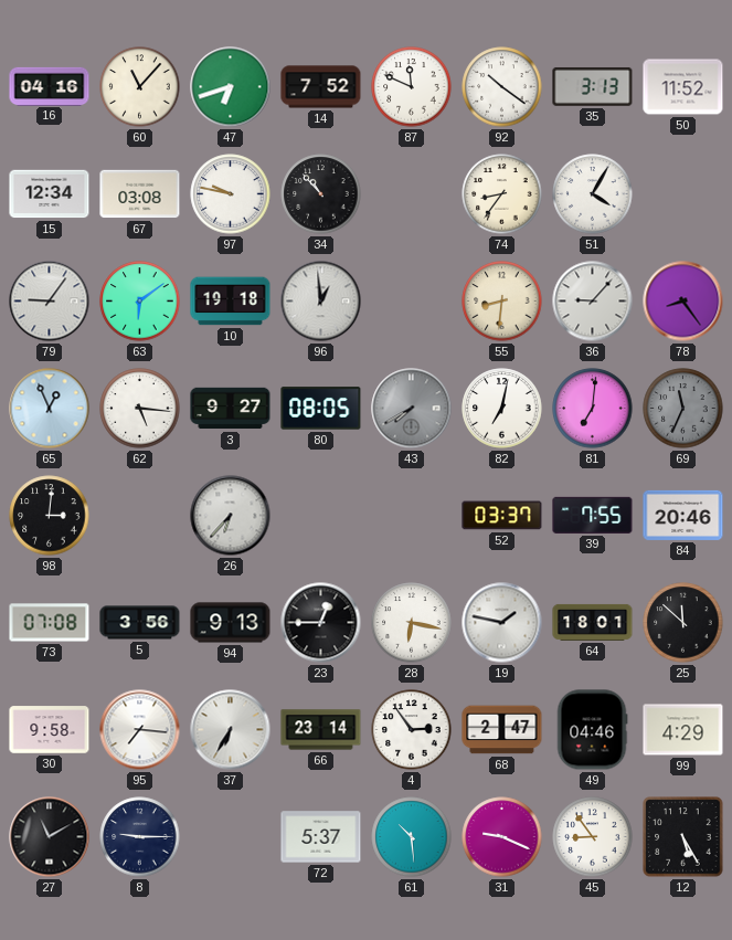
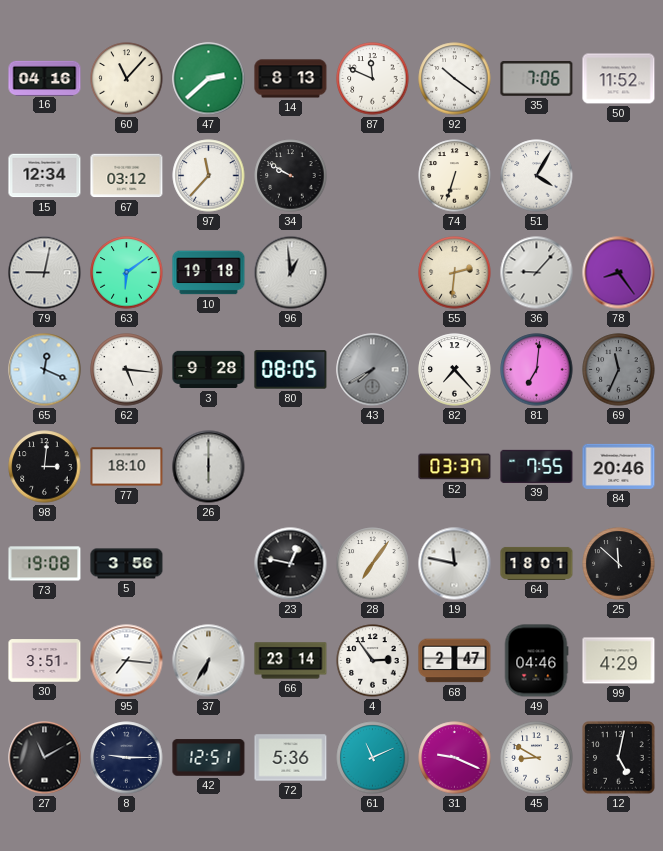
47: 6:42 -> 2:38
14: 7:52 -> 8:13
35: 3:13 -> 7:06
67: 03:08 -> 03:12
97: 9:47 -> 11:37
34: 10:53 -> 9:50
74: 8:36 -> 6:33
79: 9:06 -> 9:02
55: 8:31 -> 2:31
65: 12:56 -> 12:19
3: 9:27 -> 9:28
82: 7:02 -> 7:23
77: none -> 18:10
26: 6:37 -> 6:00
73: 07:08 -> 19:08
94: 9:13 -> none
23: 12:45 -> 12:47
28: 6:17 -> 7:06
19: 1:47 -> 11:47
30: 9:58 -> 3:51
42: none -> 12:51
72: 5:37 -> 5:36
61: 10:29 -> 11:11
45: 8:54 -> 8:50
12: 5:25 -> 5:02
